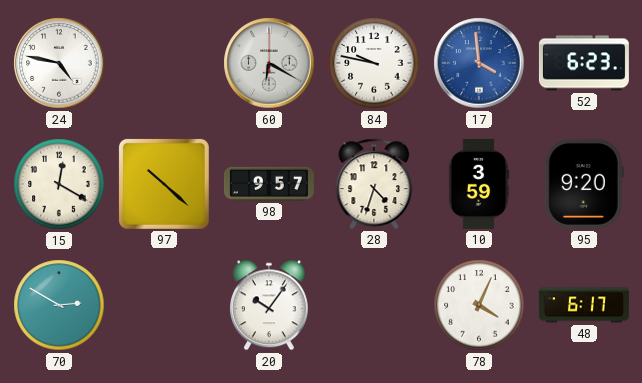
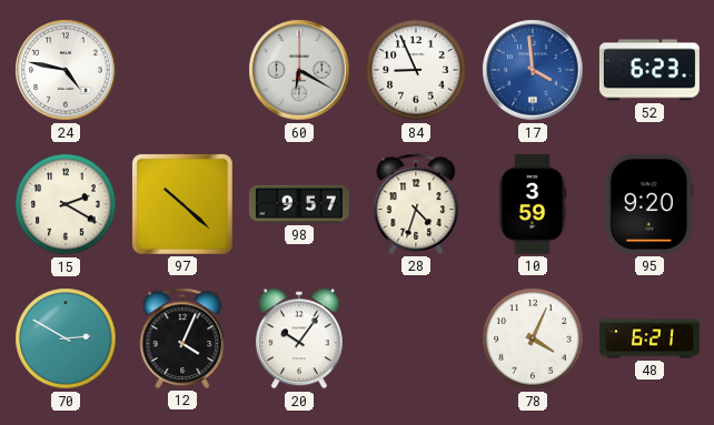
84: 9:47 -> 8:56
15: 12:20 -> 2:20
12: none -> 4:04
48: 6:17 -> 6:21
